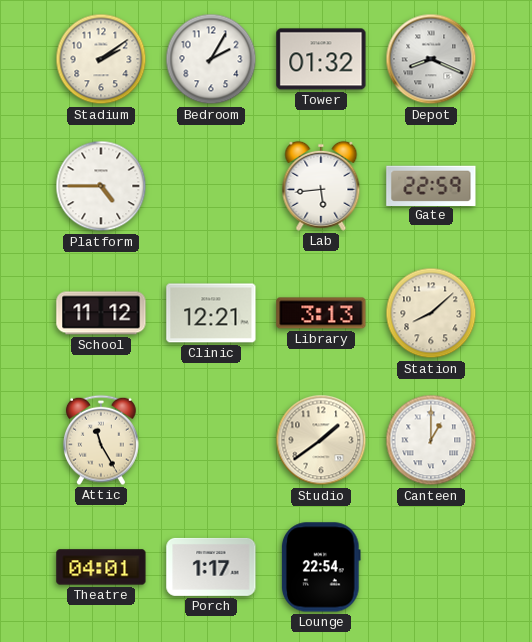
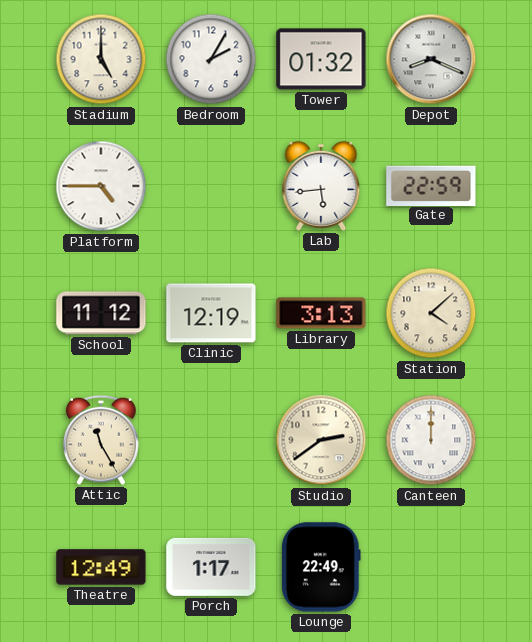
Stadium: 2:09 -> 5:00
Clinic: 12:21 -> 12:19
Station: 8:08 -> 4:08
Studio: 1:39 -> 2:39
Canteen: 1:00 -> 12:00
Theatre: 04:01 -> 12:49
Lounge: 22:54 -> 22:49
